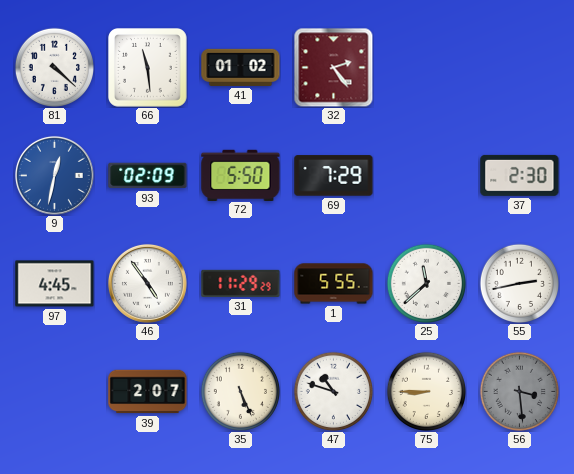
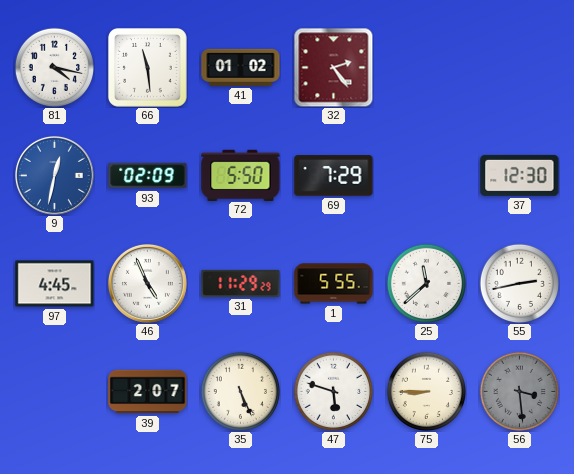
81: 4:22 -> 4:17
37: 2:30 -> 12:30
46: 4:54 -> 4:56
47: 10:48 -> 5:48
